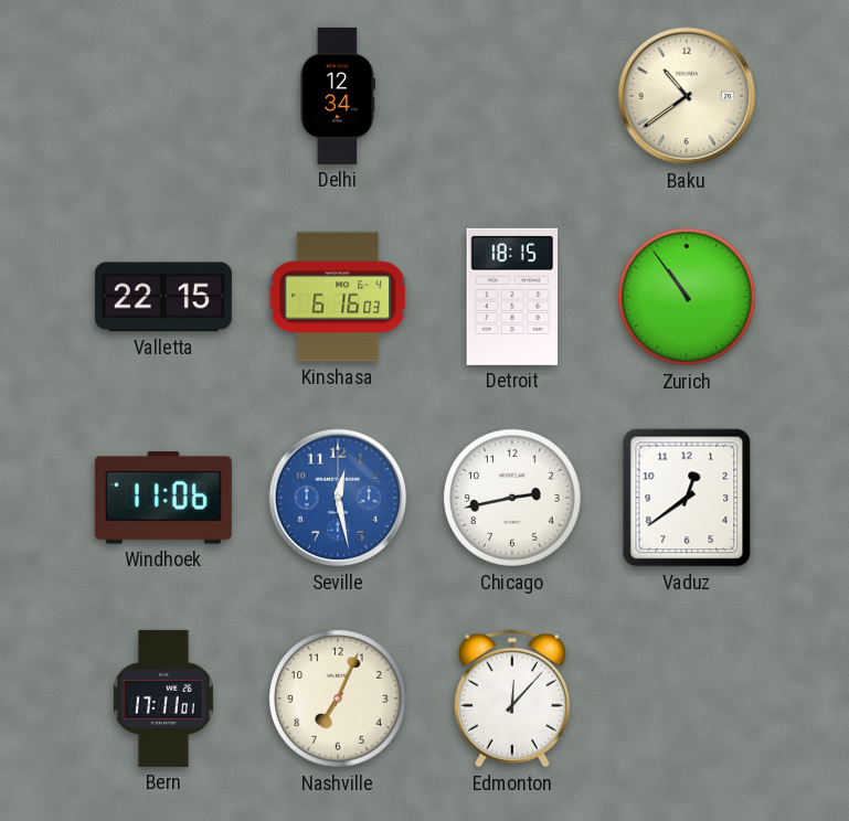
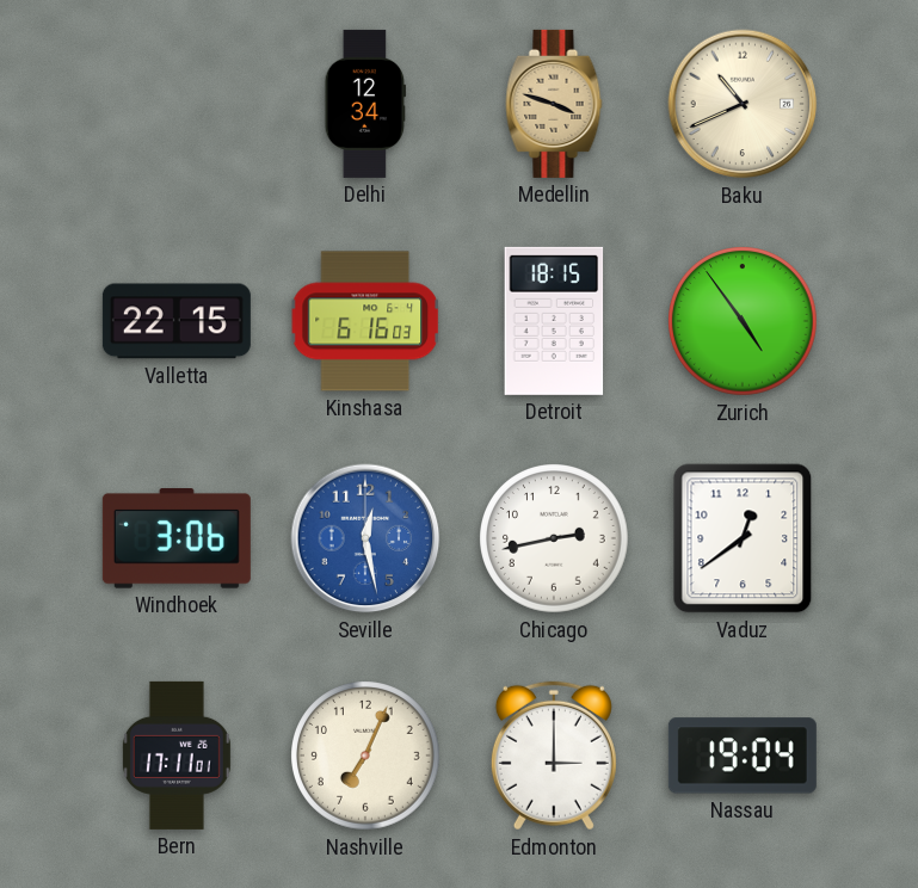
Medellin: none -> 3:48
Baku: 10:39 -> 10:41
Zurich: 10:54 -> 4:54
Windhoek: 11:06 -> 3:06
Edmonton: 12:07 -> 3:00
Nassau: none -> 19:04
